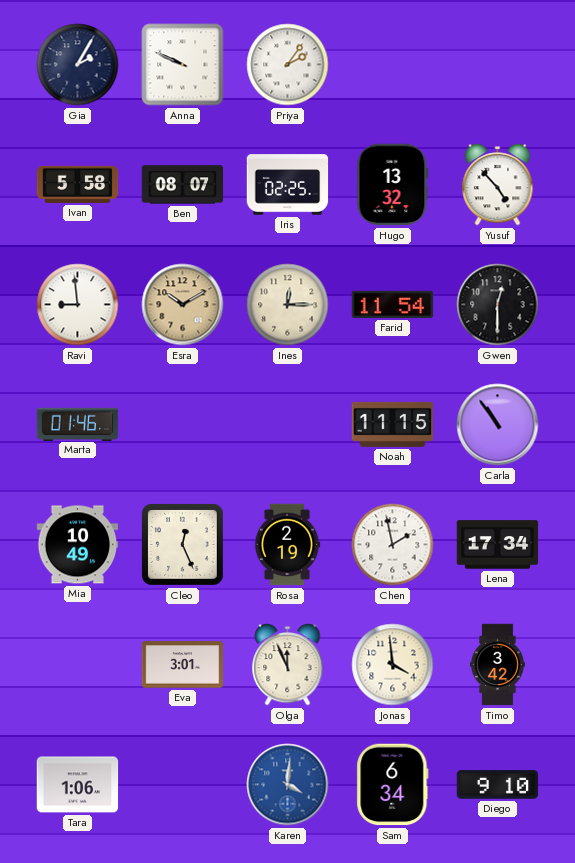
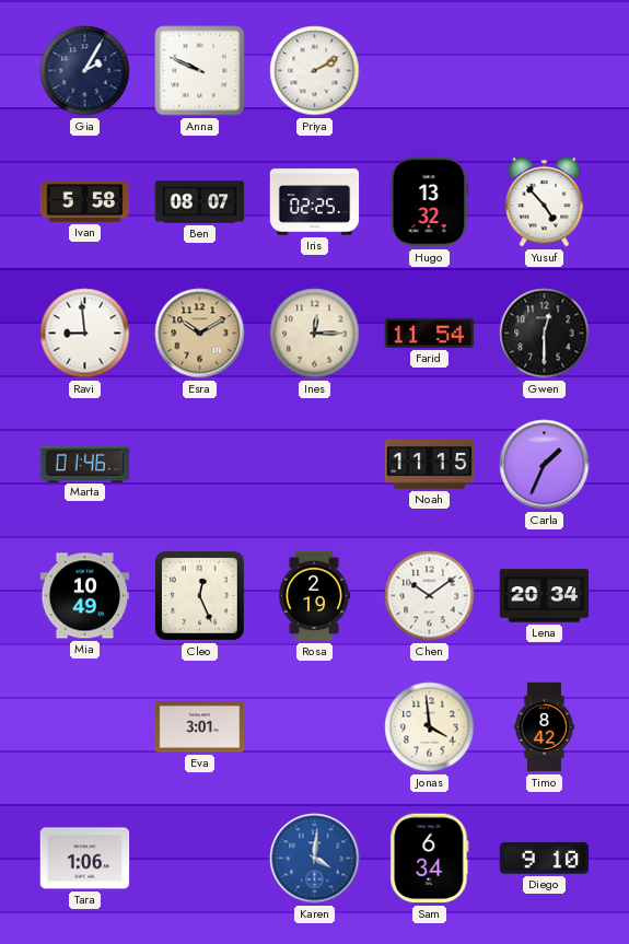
Priya: 2:06 -> 2:10
Carla: 10:54 -> 1:34
Chen: 1:58 -> 10:09
Lena: 17:34 -> 20:34
Olga: 11:56 -> none
Timo: 3:42 -> 8:42
